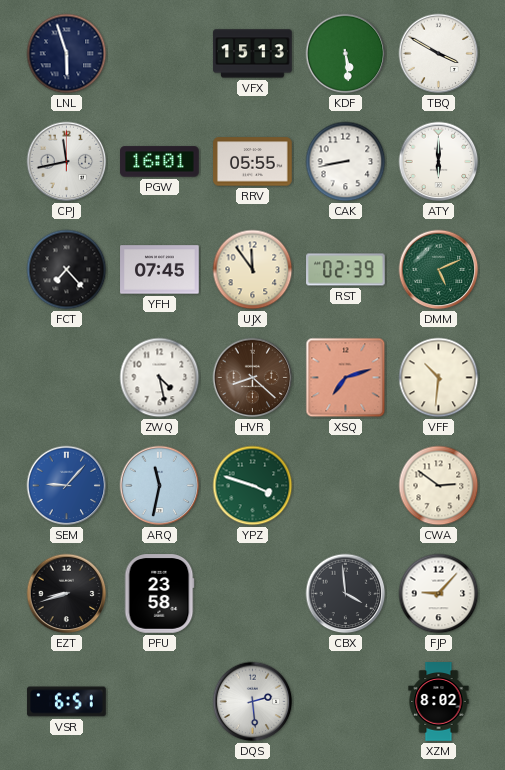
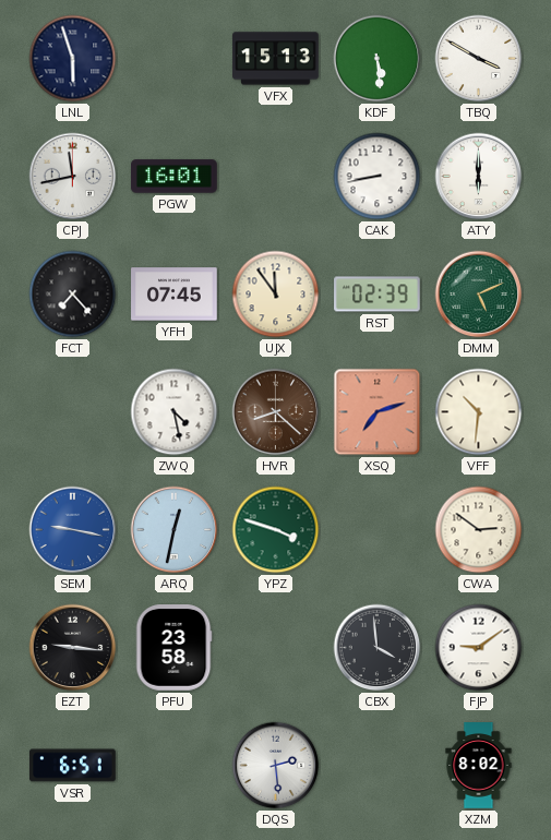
RRV: 05:55 -> none
SEM: 9:07 -> 9:17
ARQ: 11:32 -> 12:32
EZT: 8:42 -> 9:16
FJP: 9:07 -> 9:09
